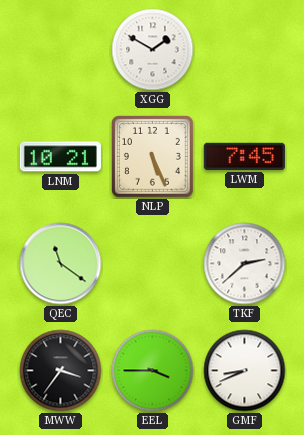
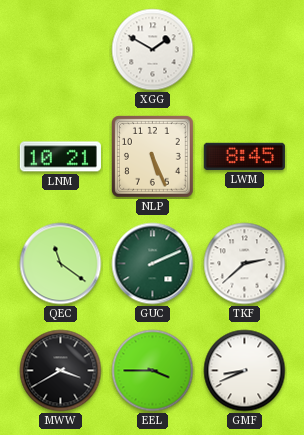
LWM: 7:45 -> 8:45
GUC: none -> 2:11
MWW: 3:36 -> 3:40
